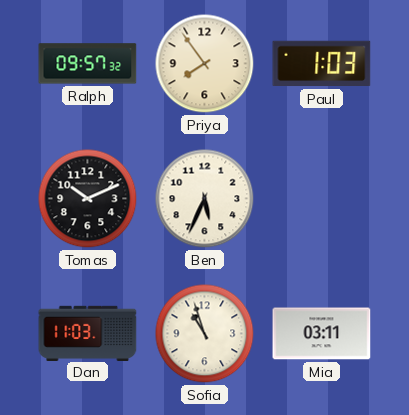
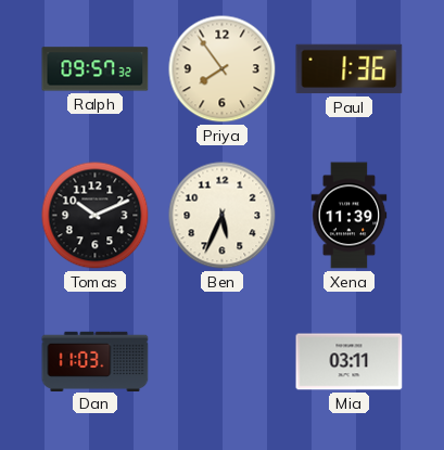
Paul: 1:03 -> 1:36
Xena: none -> 11:39
Sofia: 10:57 -> none
